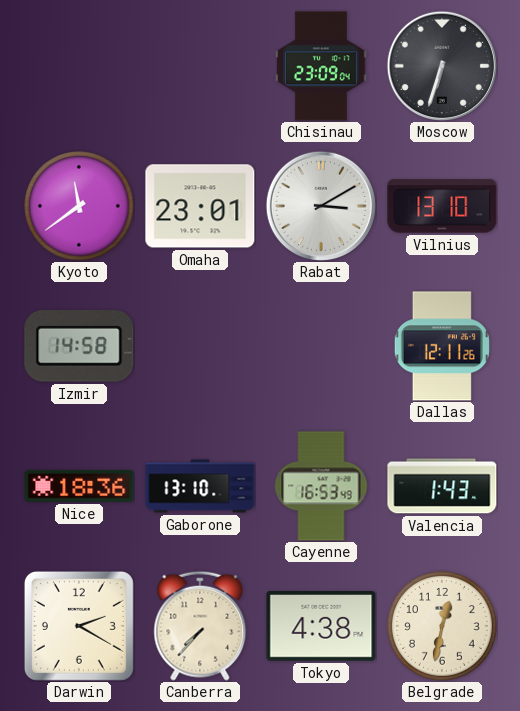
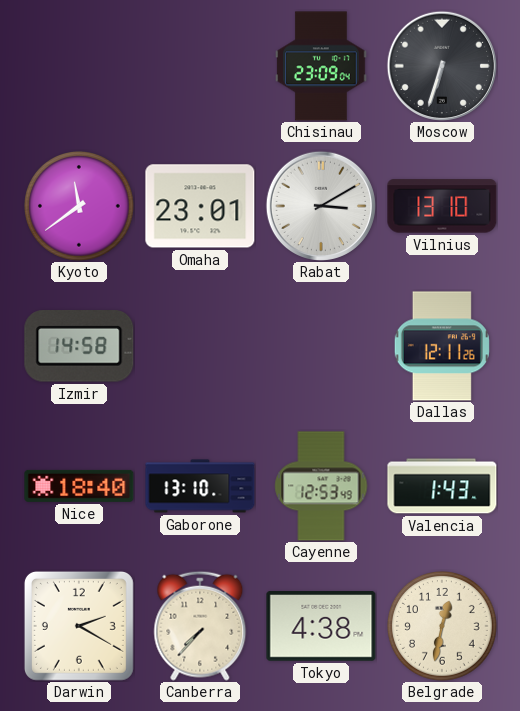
Nice: 18:36 -> 18:40
Cayenne: 16:53 -> 12:53
